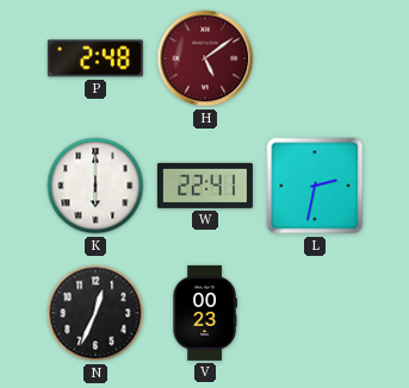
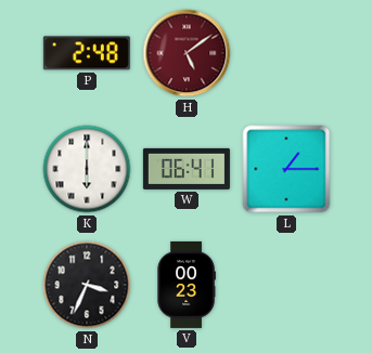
W: 22:41 -> 06:41
L: 2:32 -> 1:15
N: 12:34 -> 3:34
